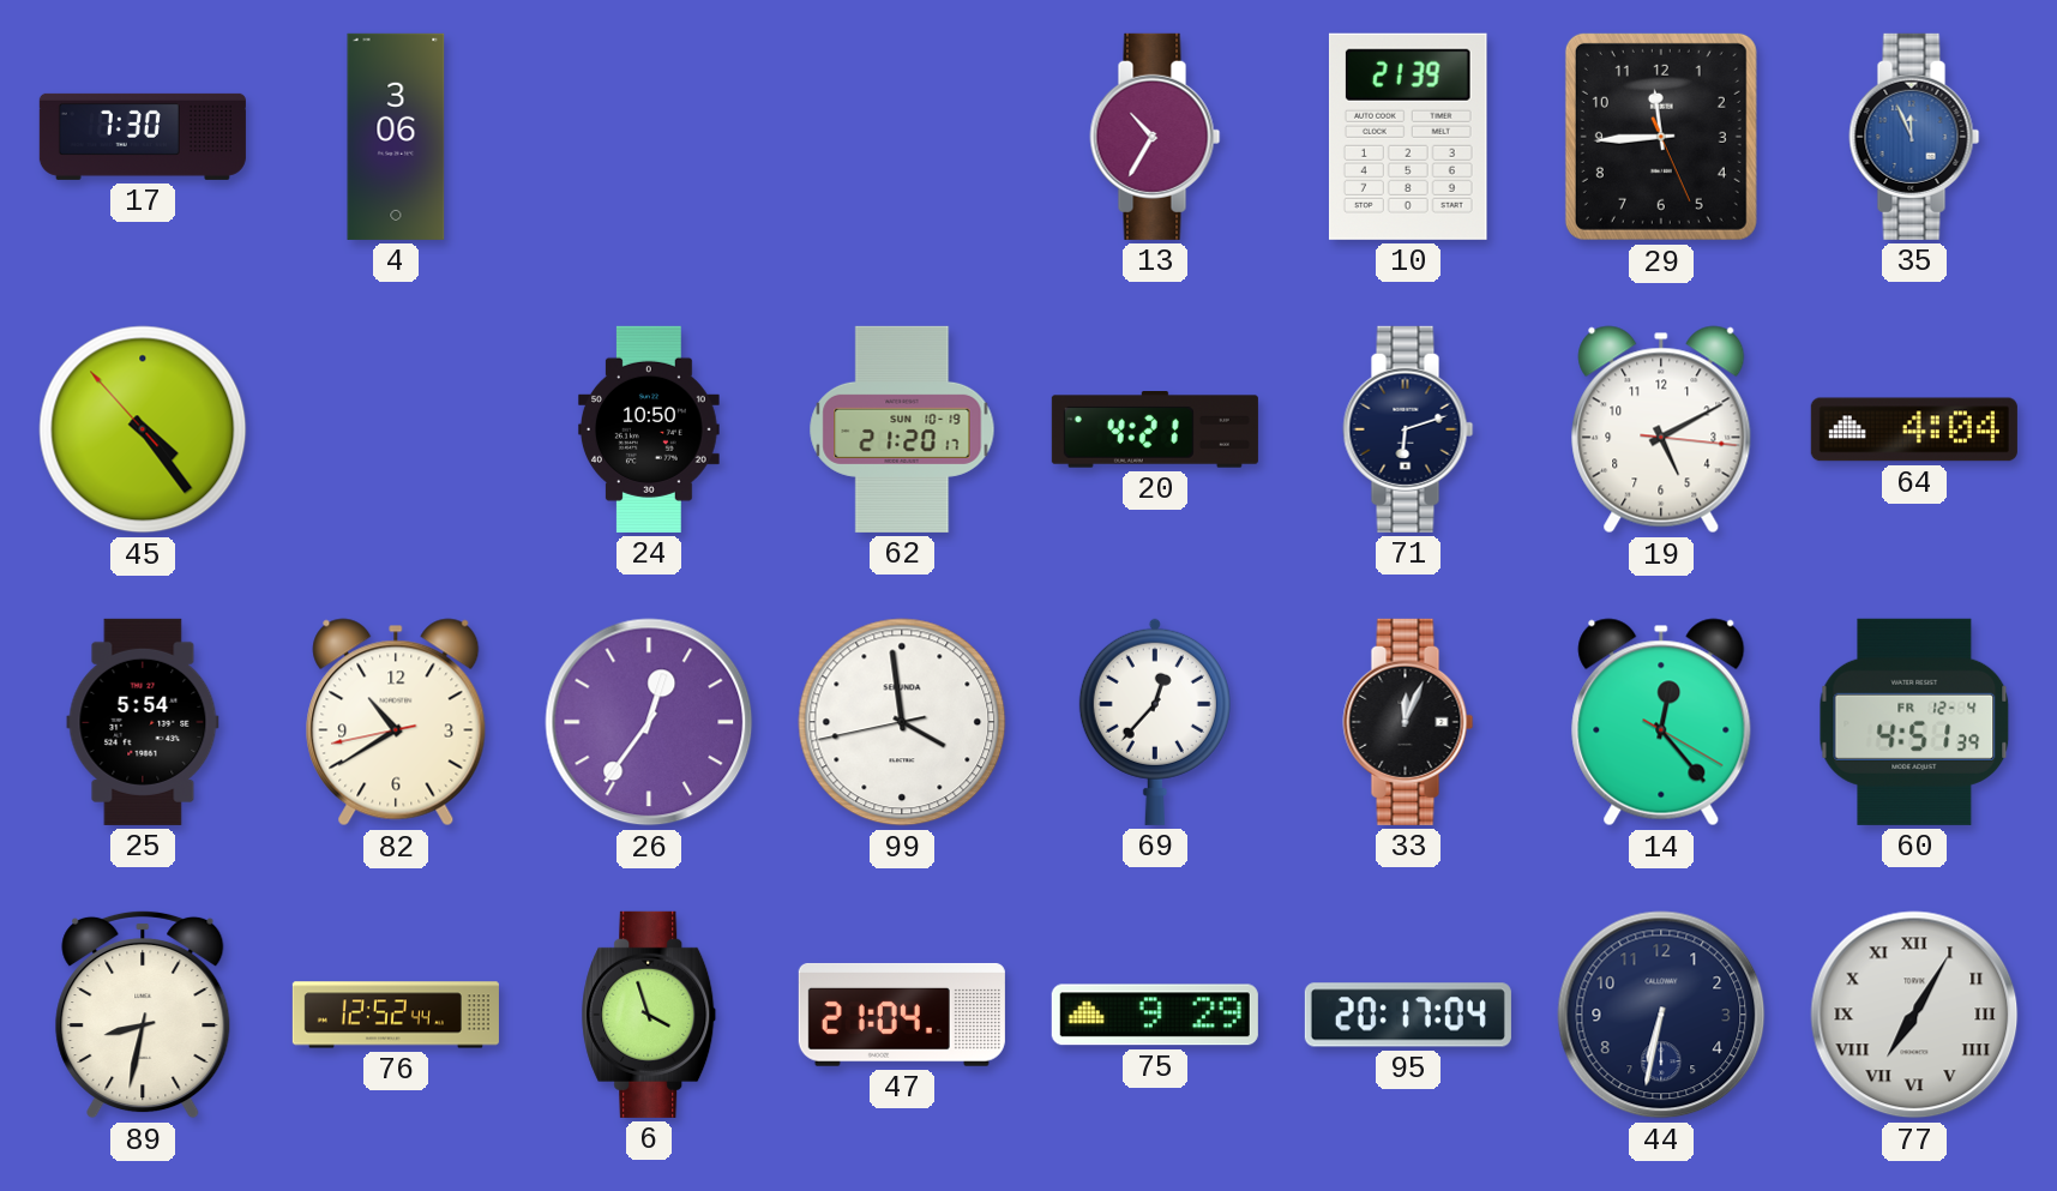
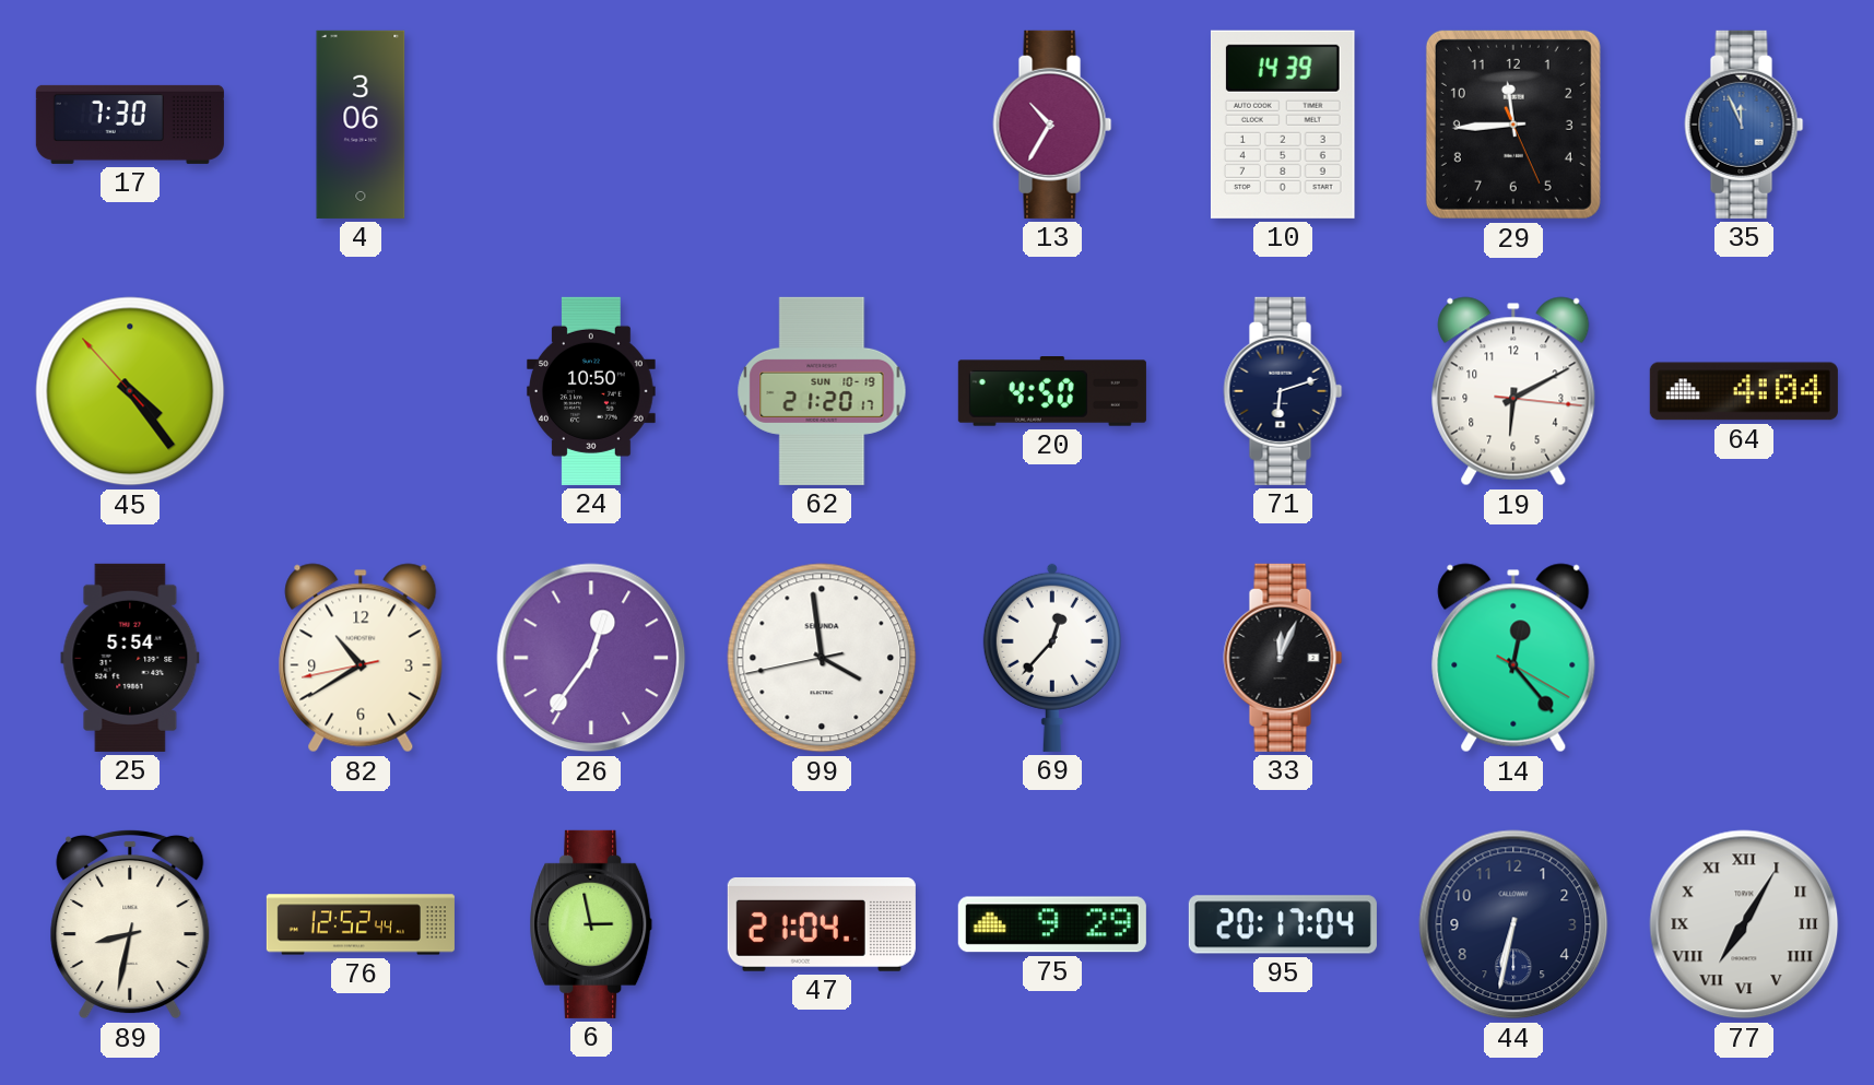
10: 21:39 -> 14:39
20: 4:21 -> 4:50
19: 5:10 -> 6:10
60: 4:51 -> none
6: 3:57 -> 2:58
